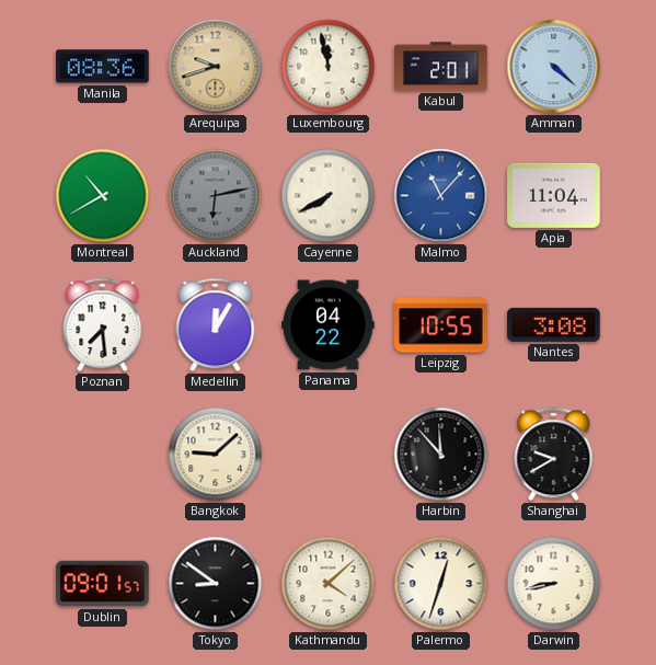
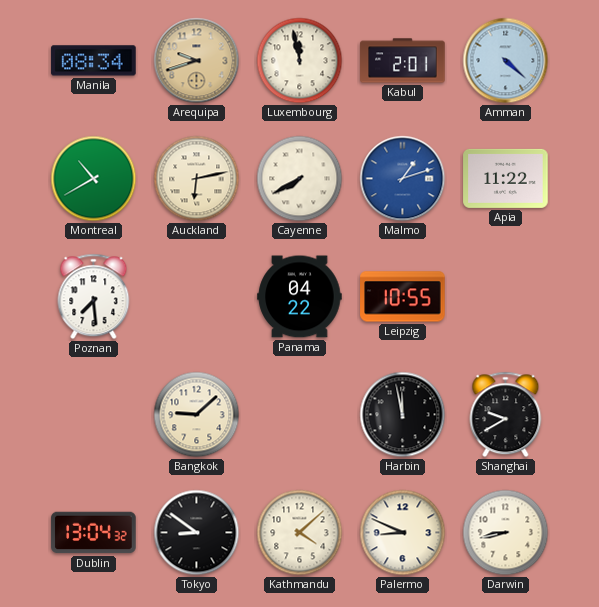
Manila: 08:36 -> 08:34
Auckland dial: grey -> cream
Malmo: 11:07 -> 1:12
Apia: 11:04 -> 11:22
Medellin: 12:05 -> none
Nantes: 3:08 -> none
Harbin: 11:53 -> 11:58
Dublin: 09:01 -> 13:04
Palermo: 12:33 -> 8:49
